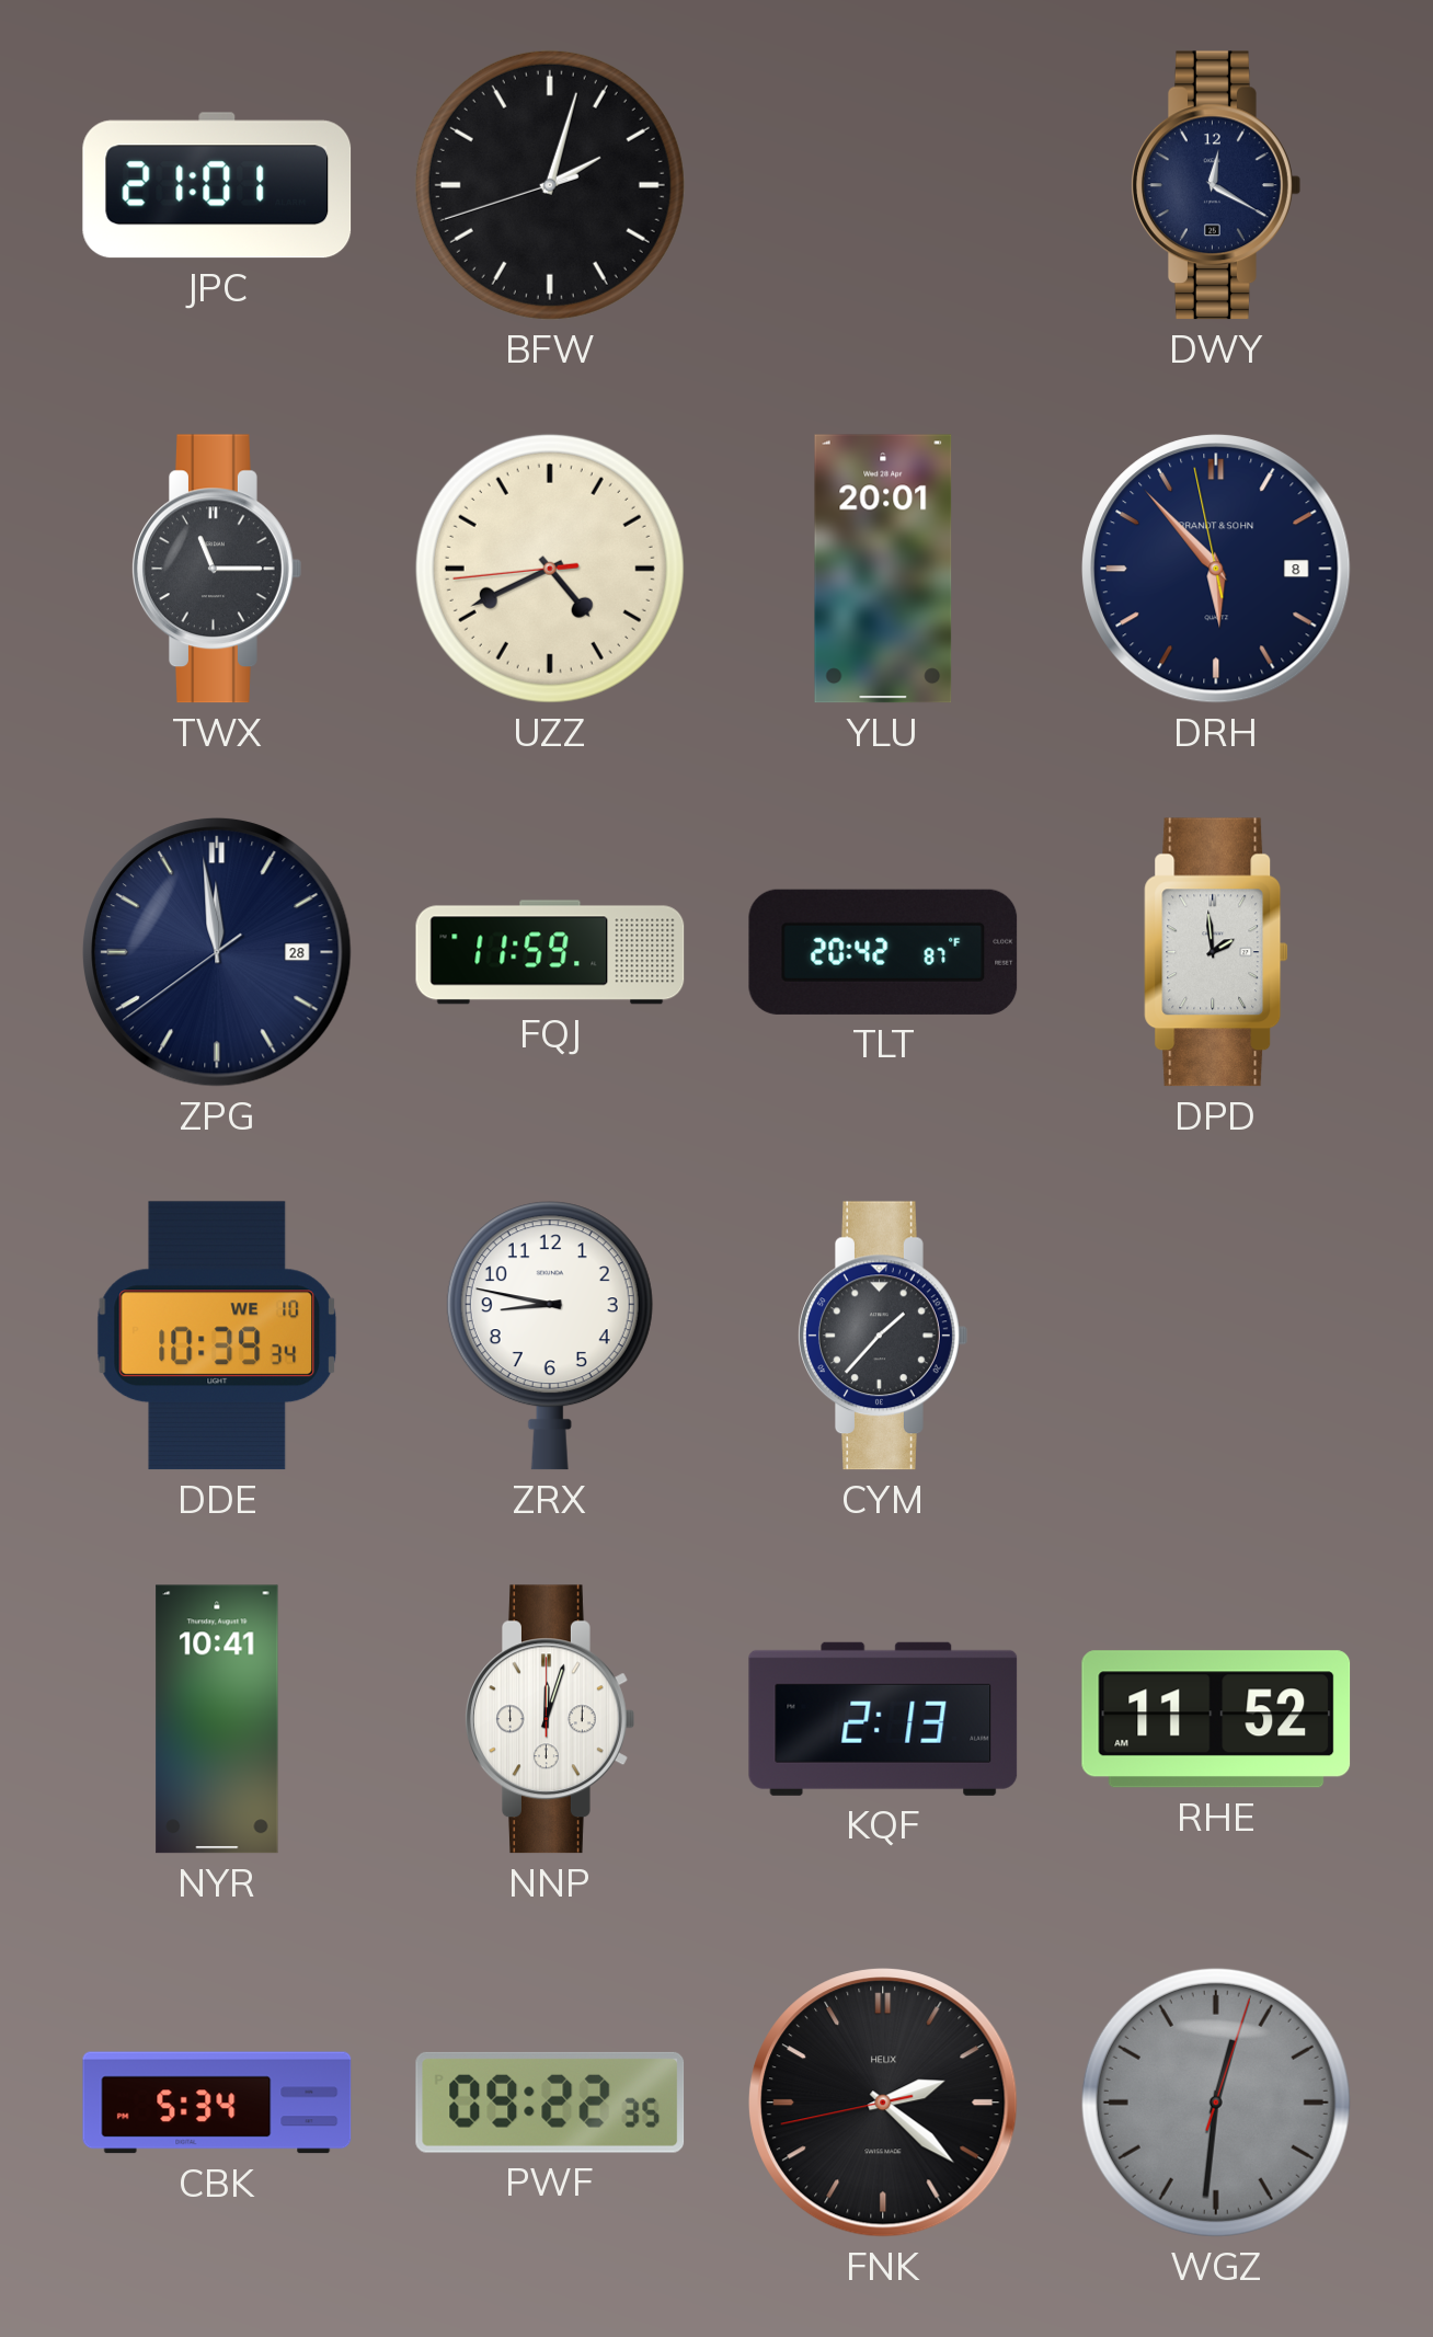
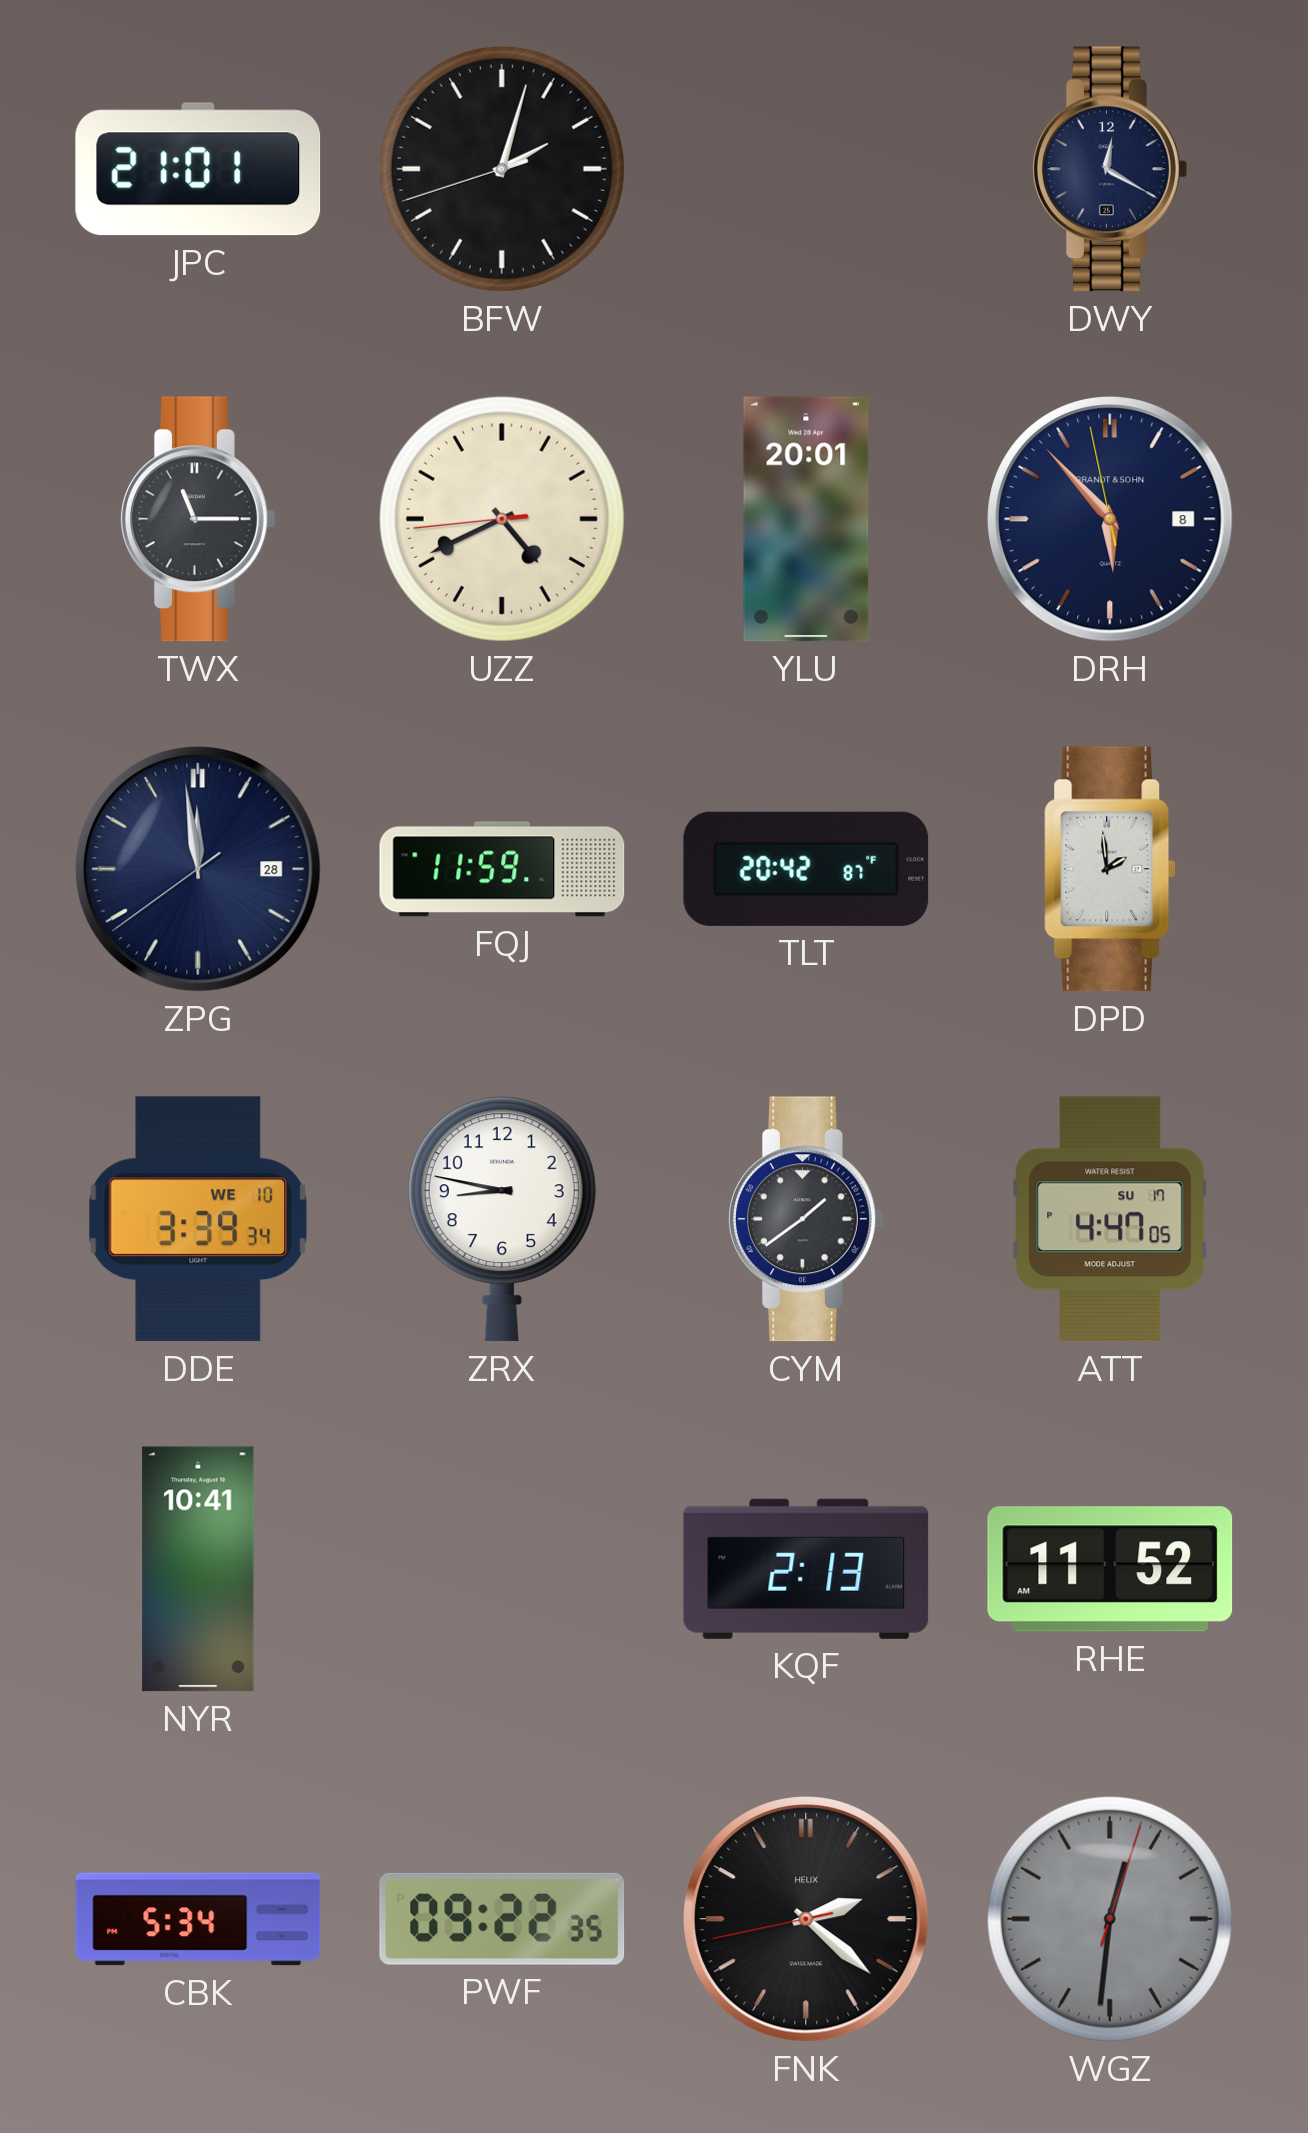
DDE: 10:39 -> 3:39
CYM: 1:37 -> 1:39
ATT: none -> 4:47
NNP: 12:03 -> none
